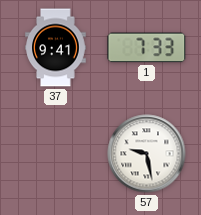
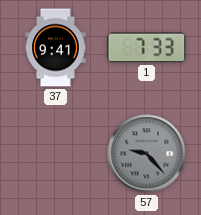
57: 9:28 -> 9:23
57 dial: white -> grey
